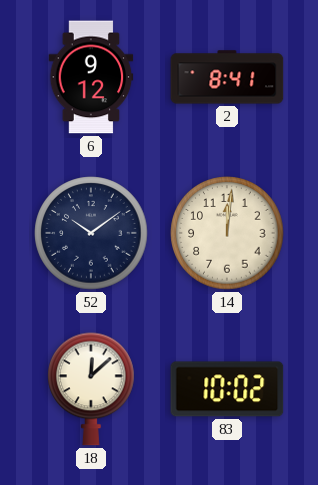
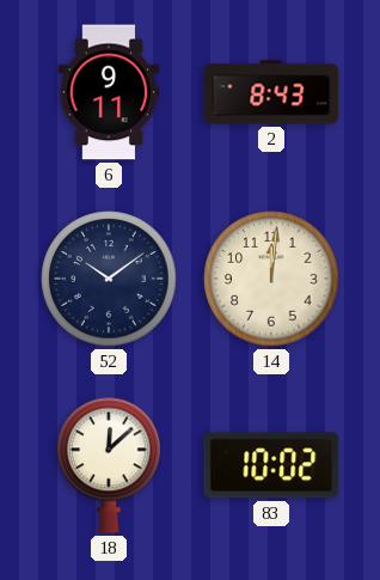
6: 9:12 -> 9:11
2: 8:41 -> 8:43
